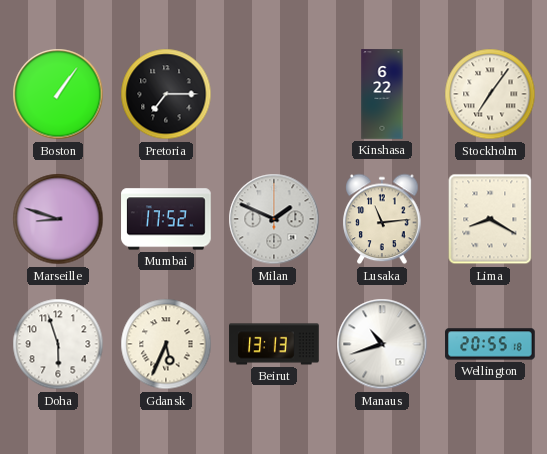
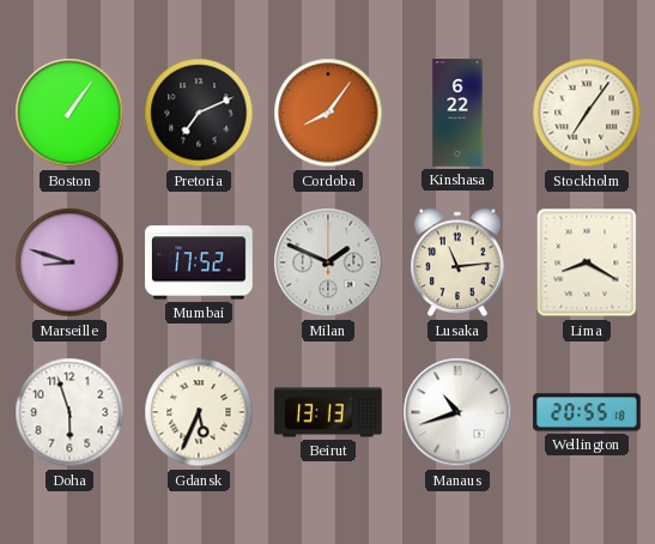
Pretoria: 7:15 -> 7:11
Cordoba: none -> 8:06
